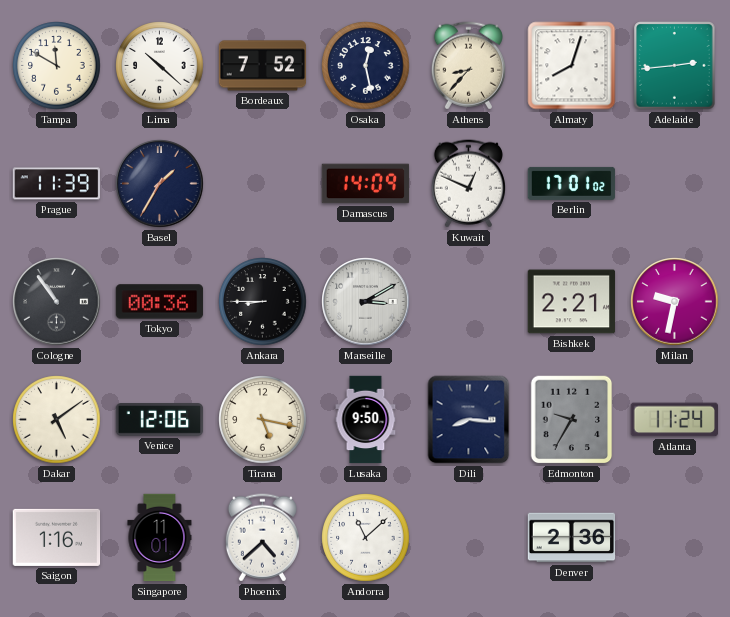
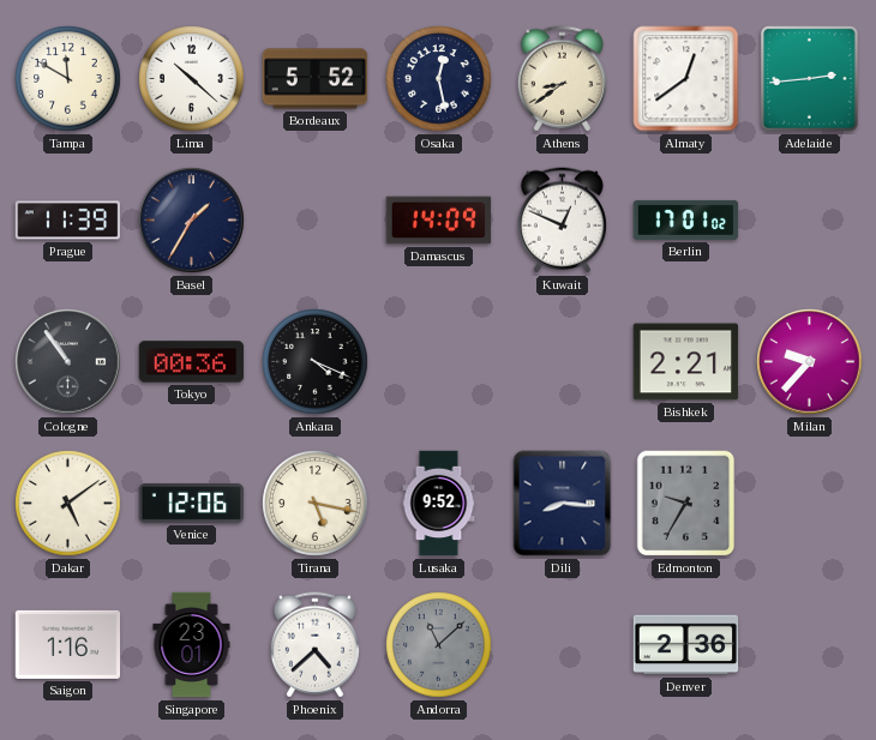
Bordeaux: 7:52 -> 5:52
Athens: 8:37 -> 8:39
Almaty: 8:03 -> 12:39
Ankara: 8:45 -> 4:19
Marseille: 3:10 -> none
Milan: 9:32 -> 9:37
Lusaka: 9:50 -> 9:52
Atlanta: 11:24 -> none
Singapore: 11:01 -> 23:01
Andorra dial: white -> grey
